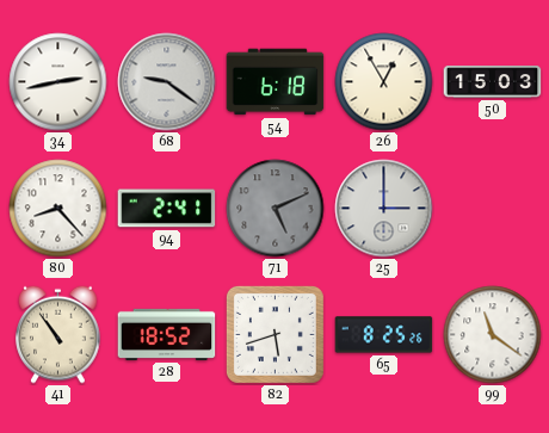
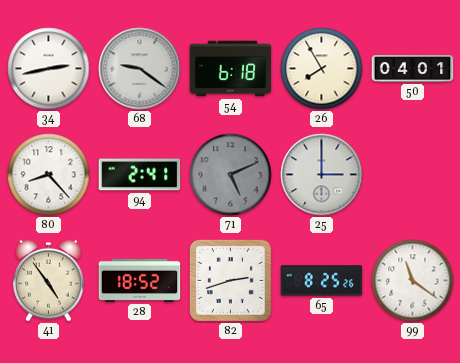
26: 12:55 -> 7:55
50: 15:03 -> 04:01
41: 10:54 -> 4:54
82: 5:42 -> 2:42
